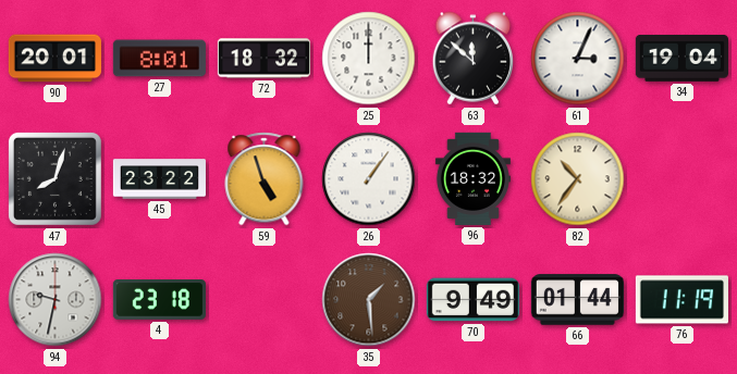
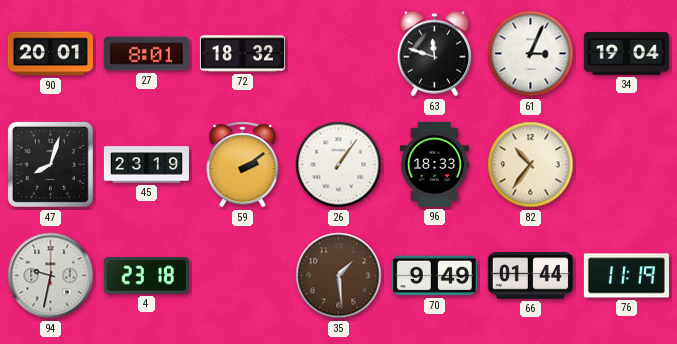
25: 12:00 -> none
63: 11:52 -> 11:48
45: 23:22 -> 23:19
59: 4:57 -> 2:09
96: 18:32 -> 18:33
